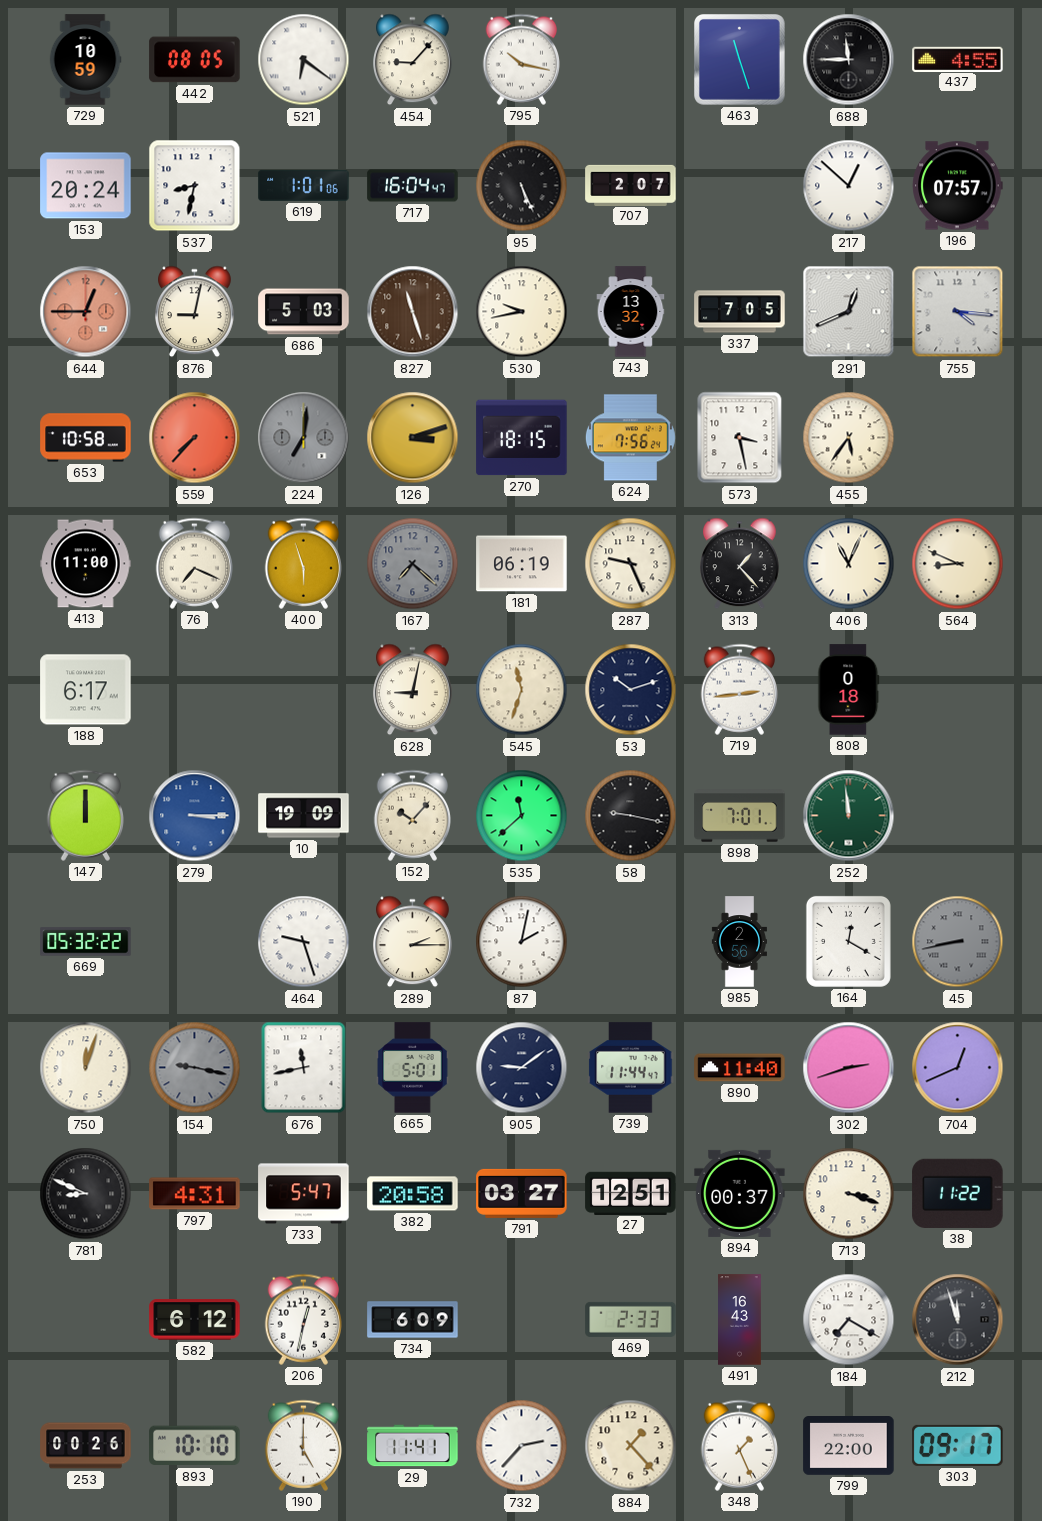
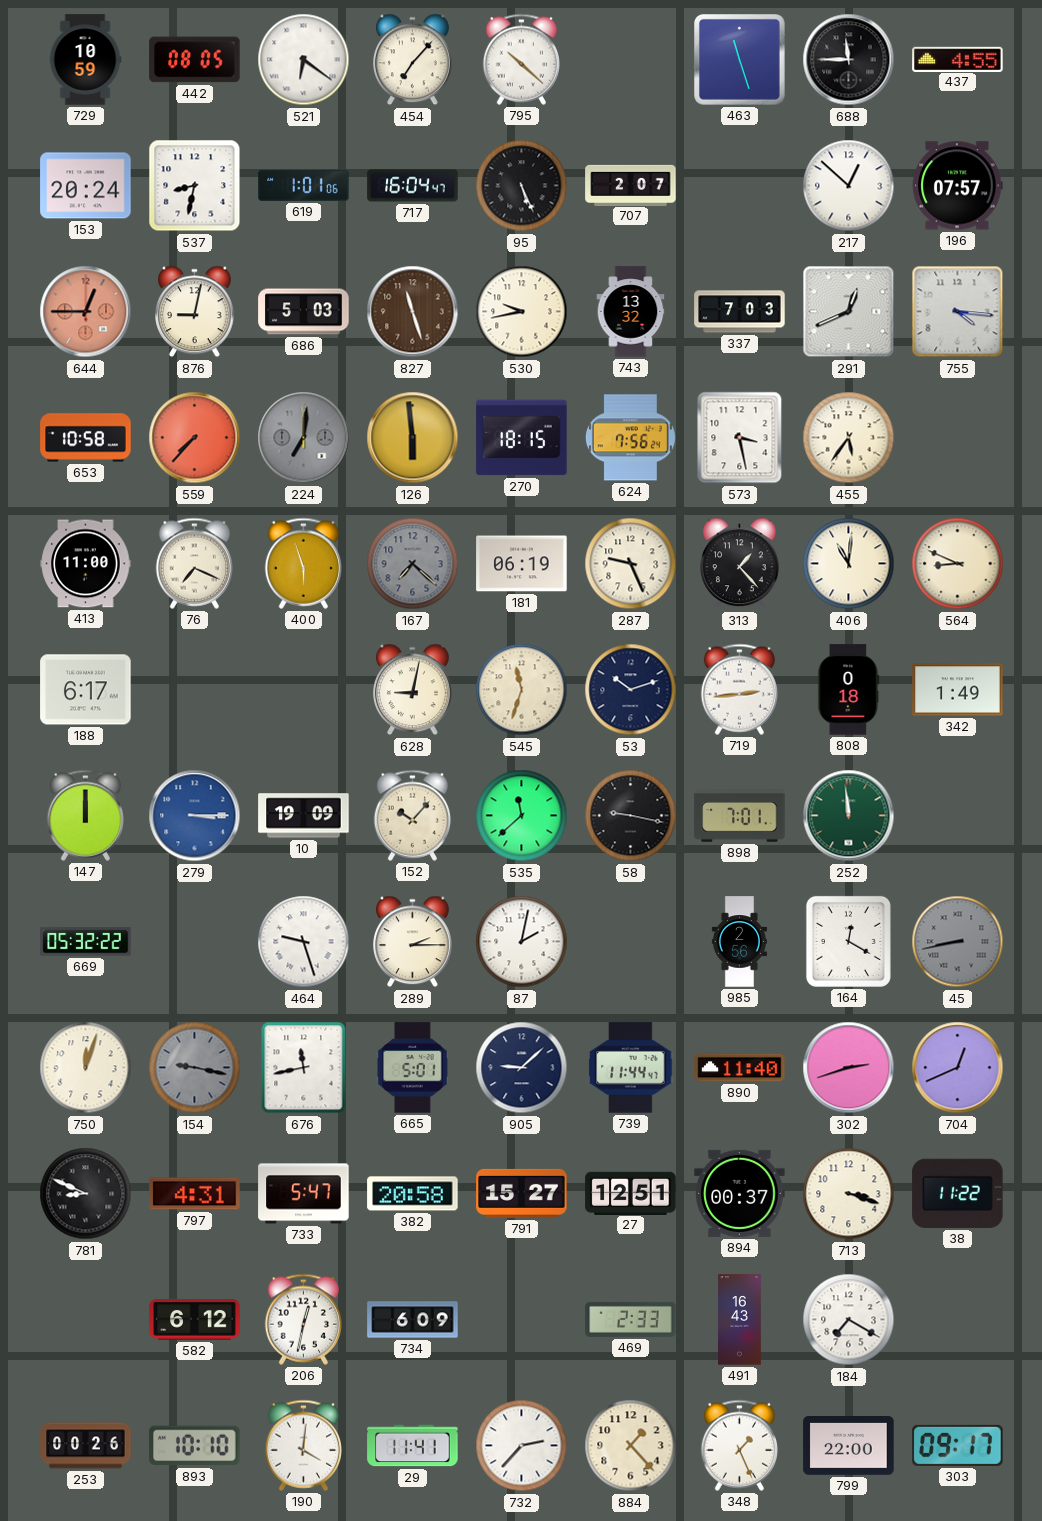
454: 9:07 -> 7:07
795: 10:17 -> 10:22
337: 7:05 -> 7:03
126: 3:12 -> 5:59
406: 11:04 -> 11:01
342: none -> 1:49
905: 9:09 -> 9:08
791: 03:27 -> 15:27
212: 11:57 -> none
190: 5:00 -> 4:01
